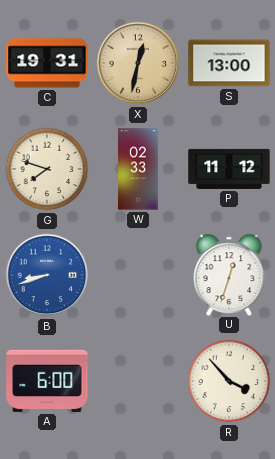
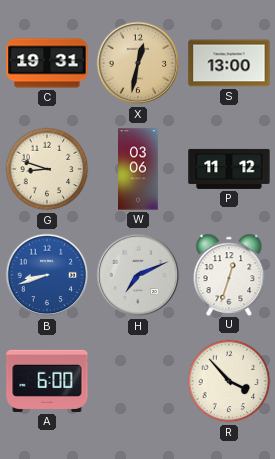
G: 7:48 -> 8:48
W: 02:33 -> 03:06
H: none -> 7:11
